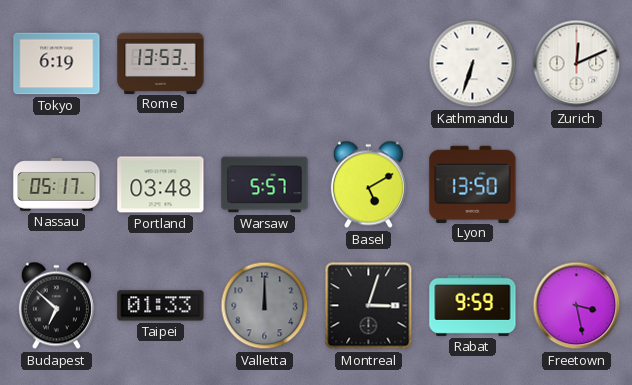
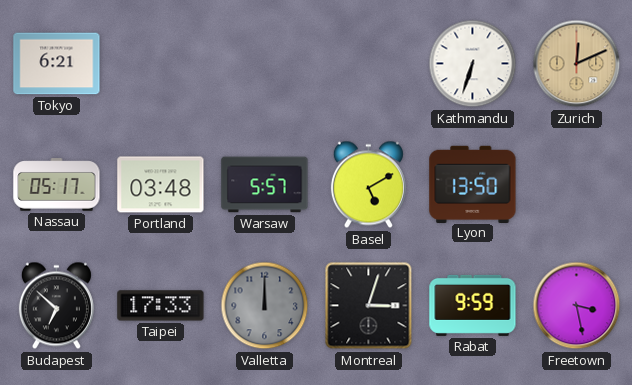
Tokyo: 6:19 -> 6:21
Rome: 13:53 -> none
Zurich dial: white -> champagne
Taipei: 01:33 -> 17:33
